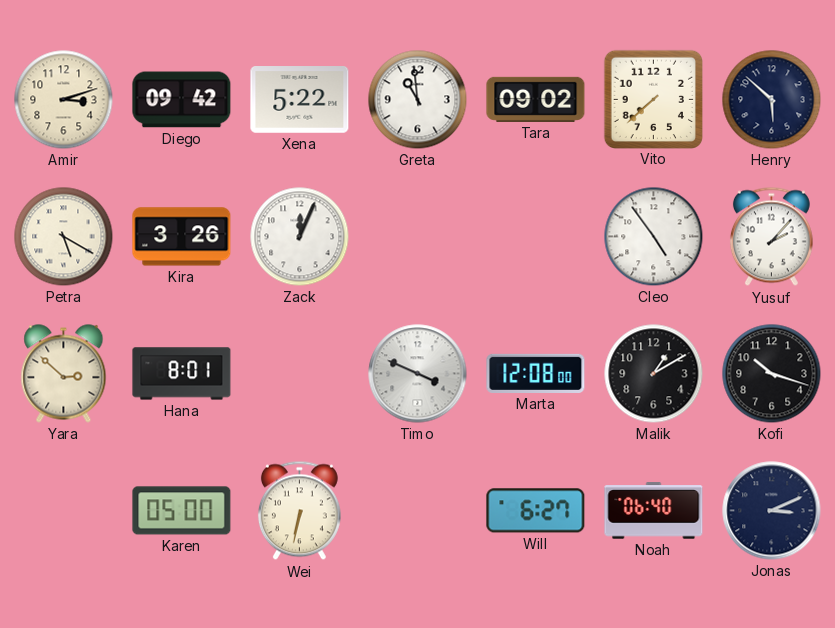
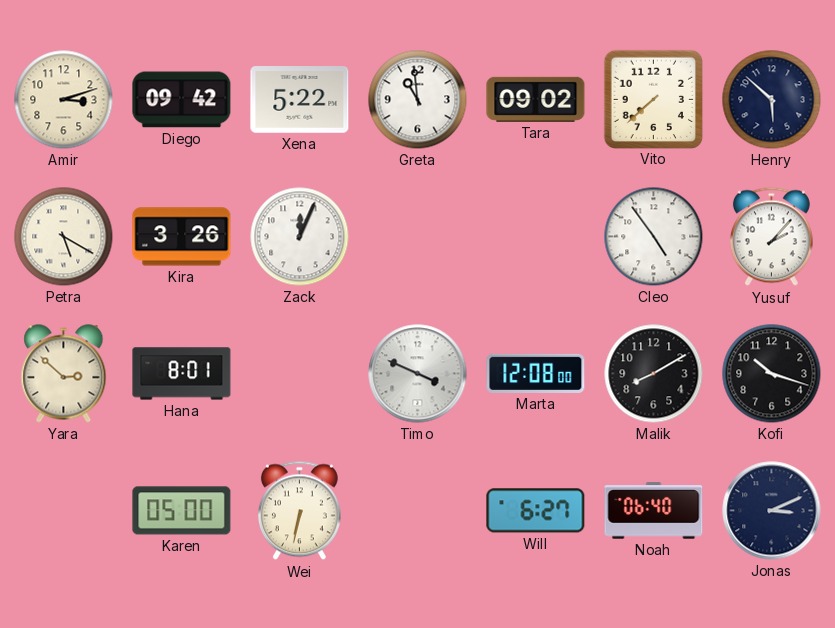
Malik: 1:10 -> 8:10
